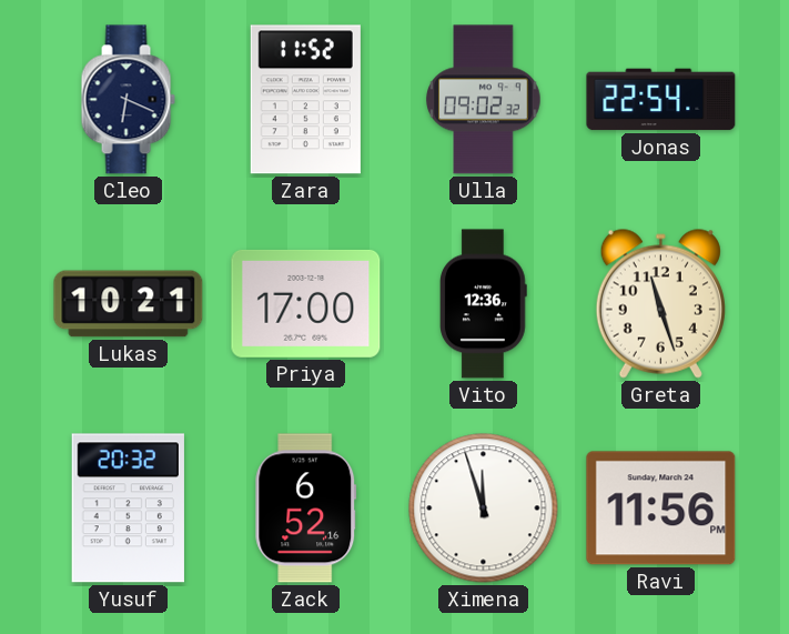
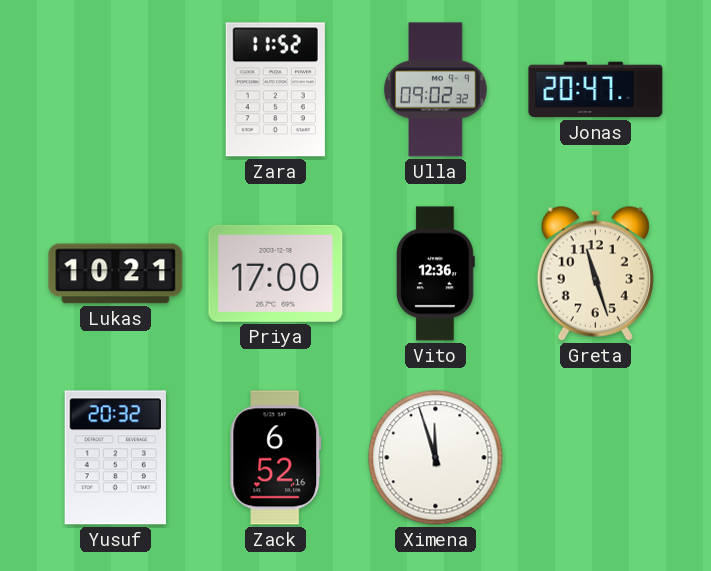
Cleo: 6:19 -> none
Jonas: 22:54 -> 20:47
Ravi: 11:56 -> none
